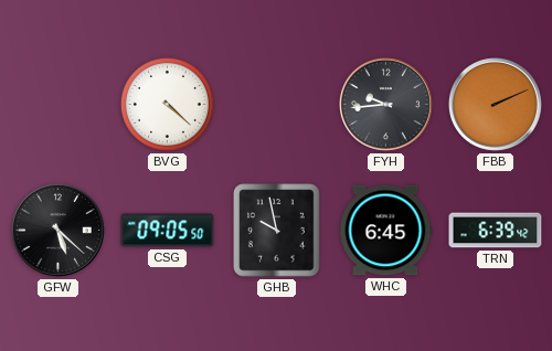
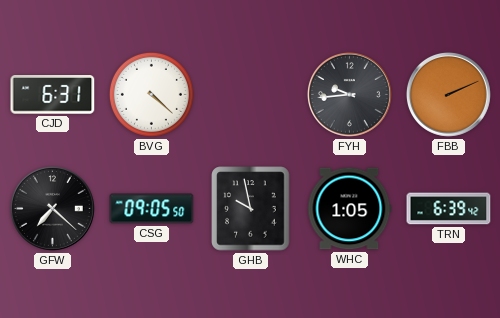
CJD: none -> 6:31
GFW: 5:22 -> 7:22
WHC: 6:45 -> 1:05
